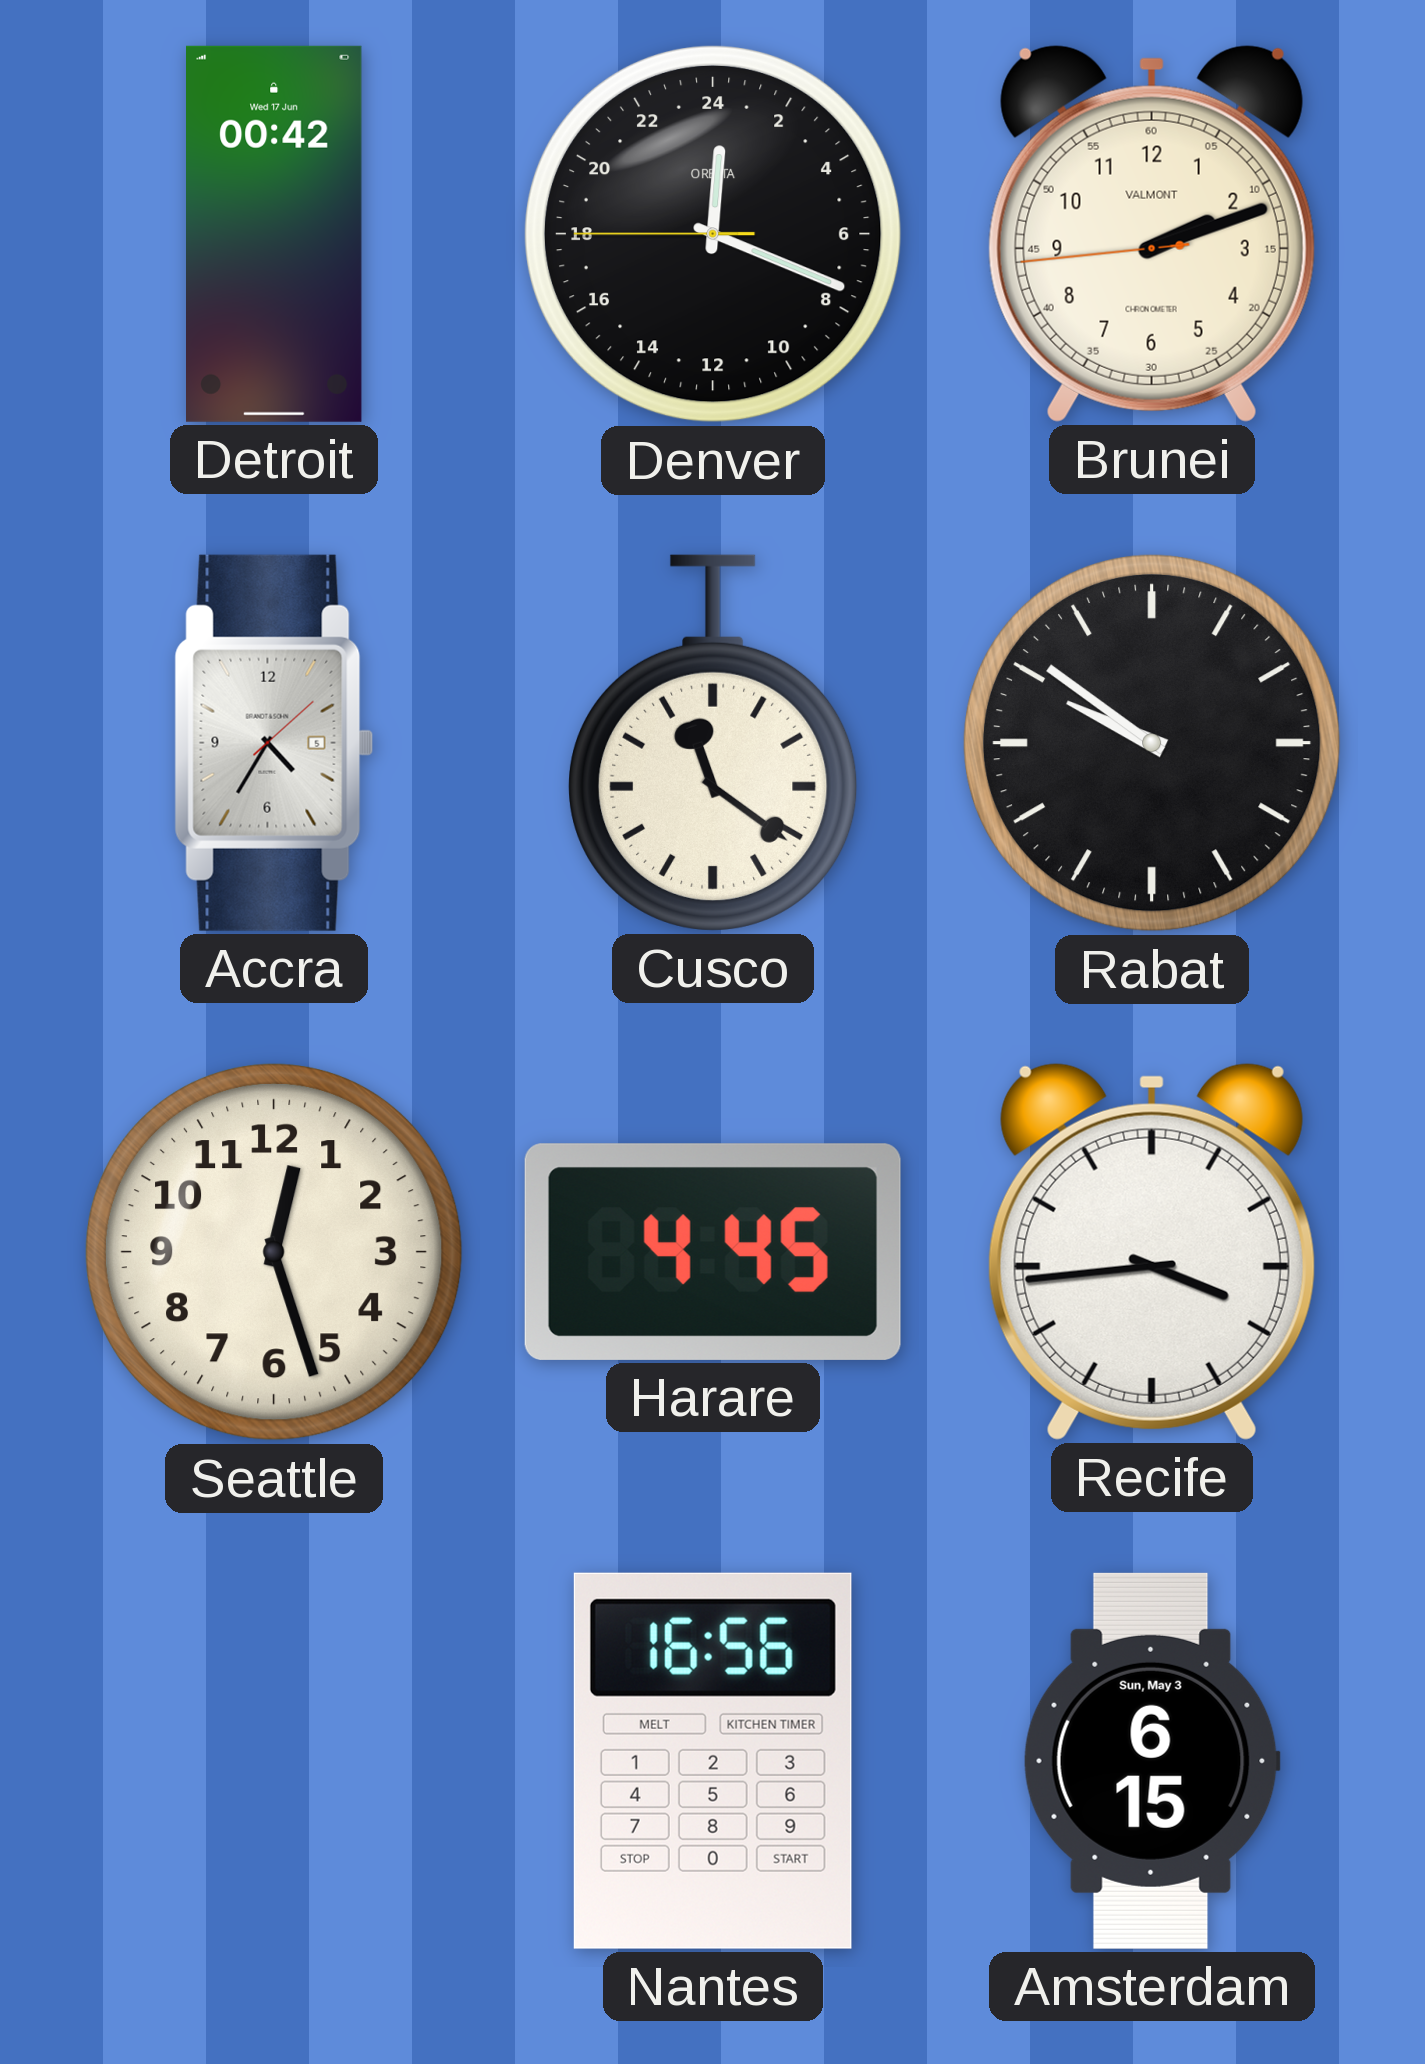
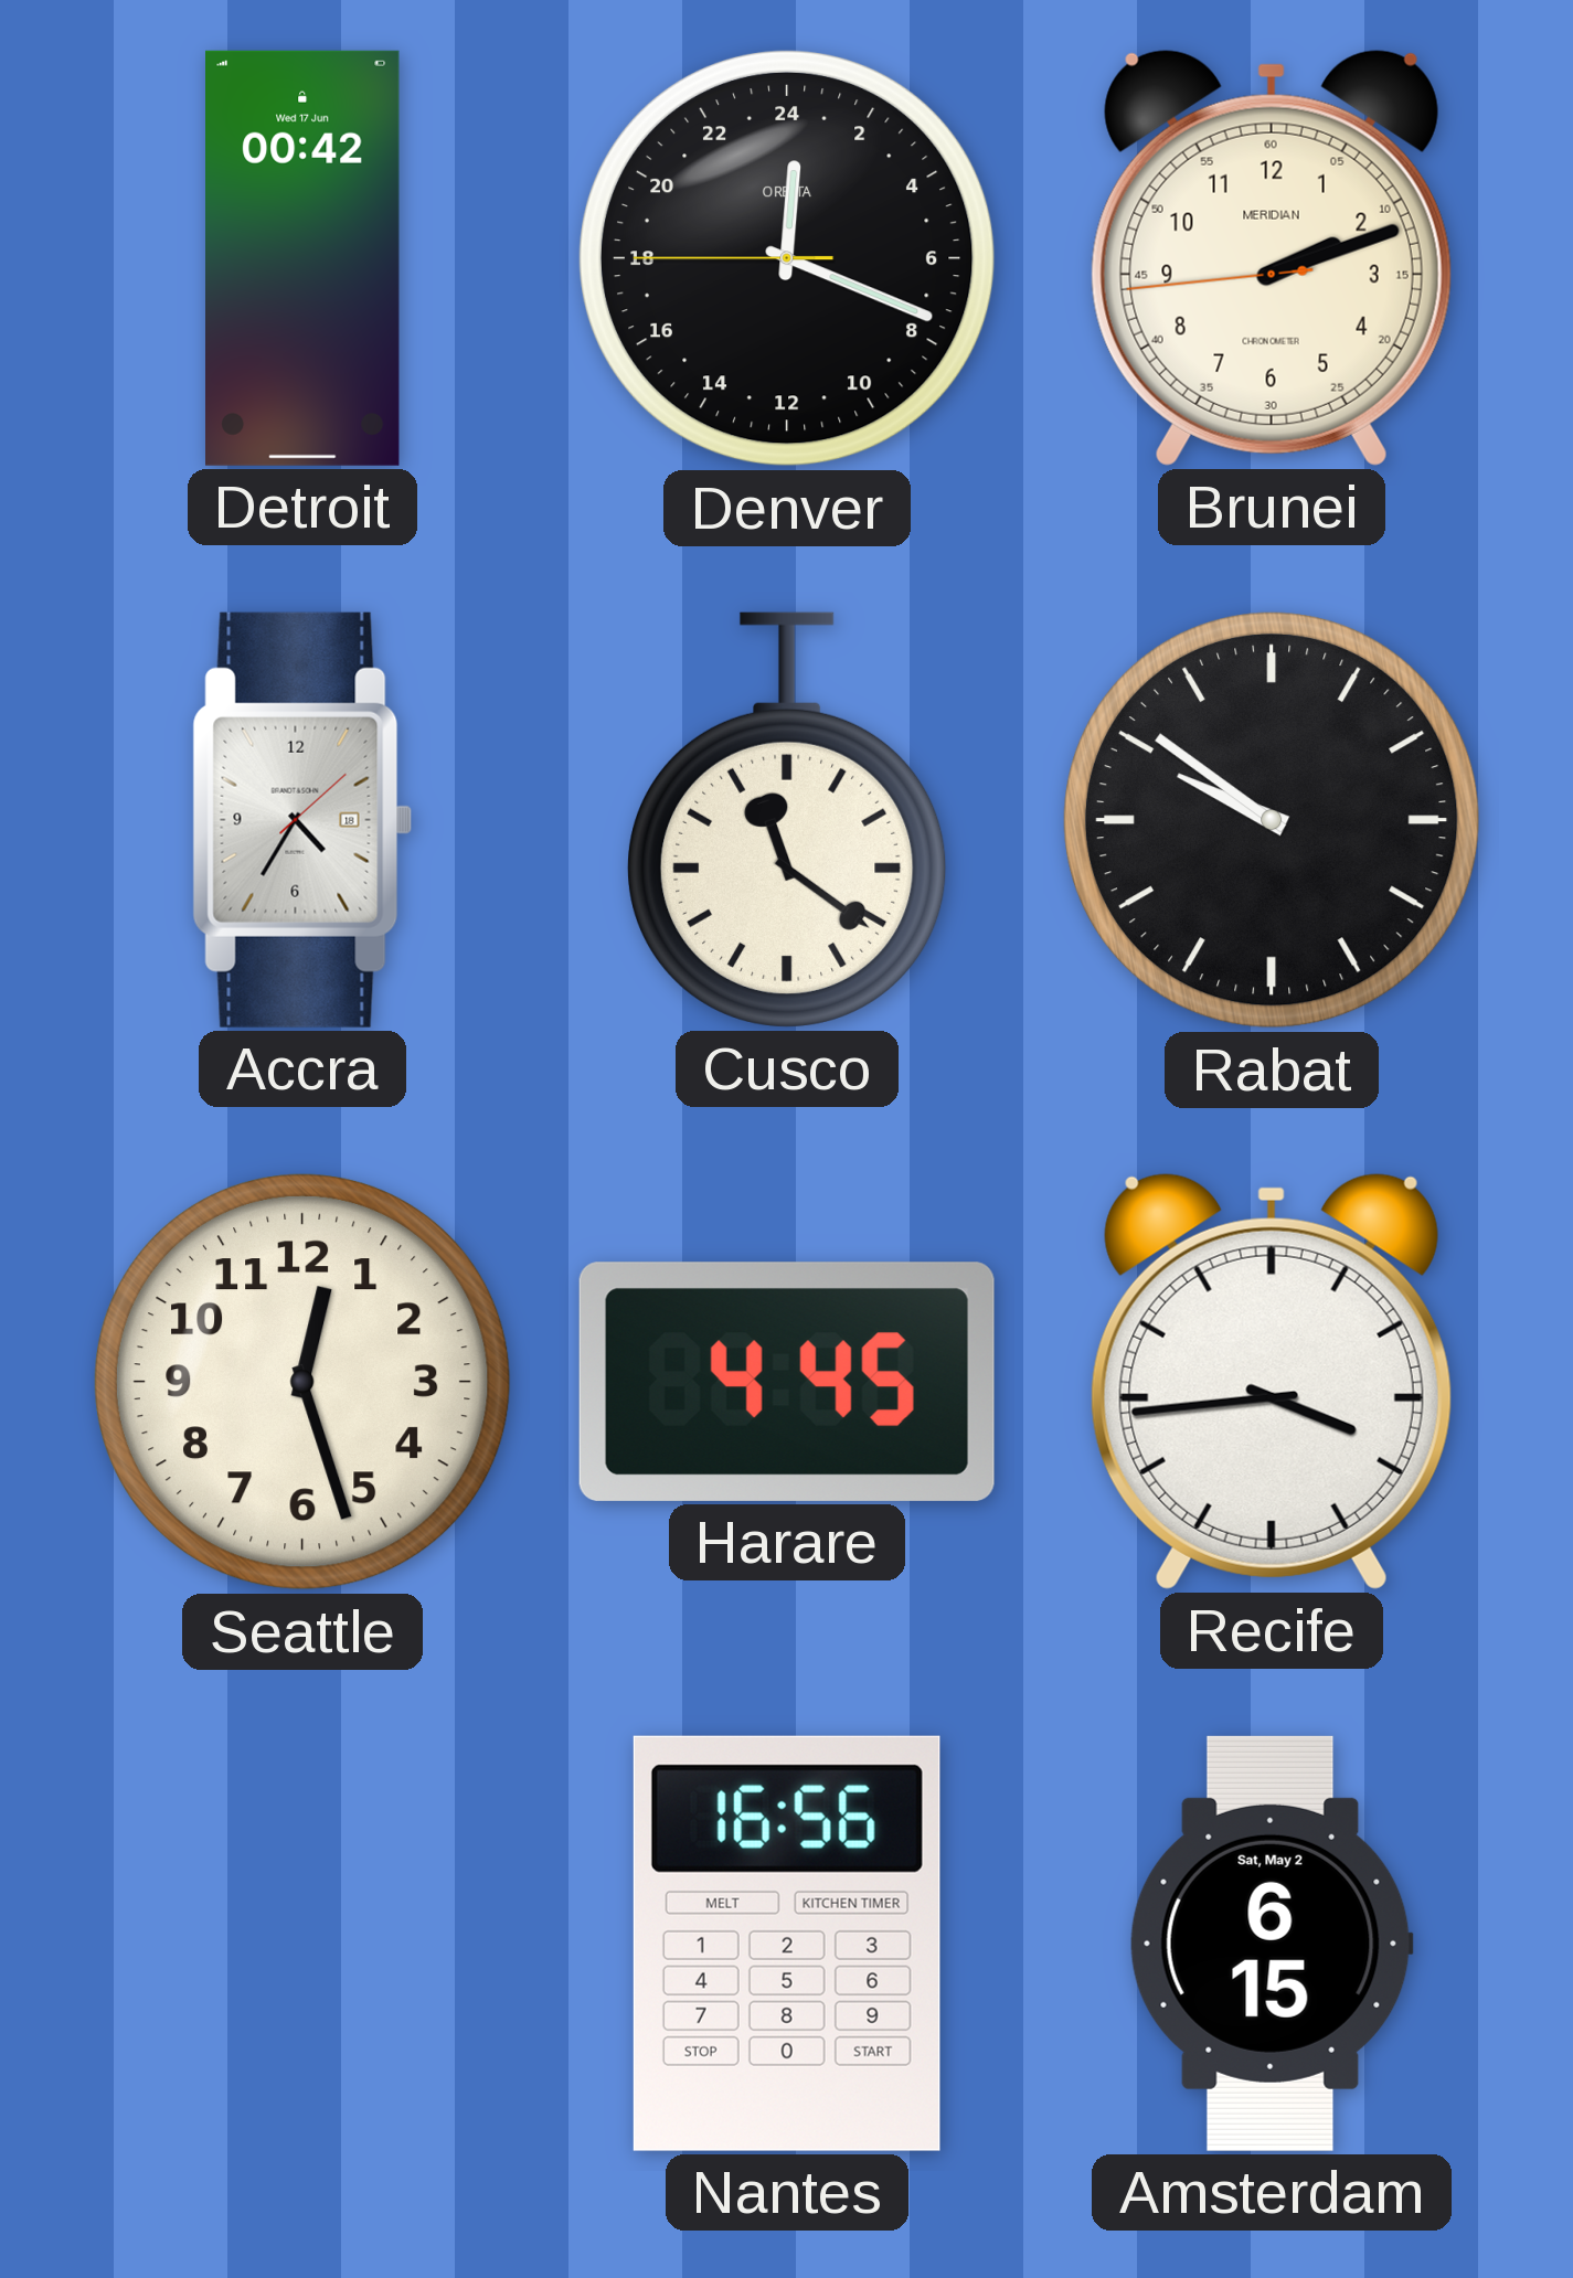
Brunei brand: VALMONT -> MERIDIAN
Accra date: 5 -> 18
Amsterdam date: Sun, May 3 -> Sat, May 2
